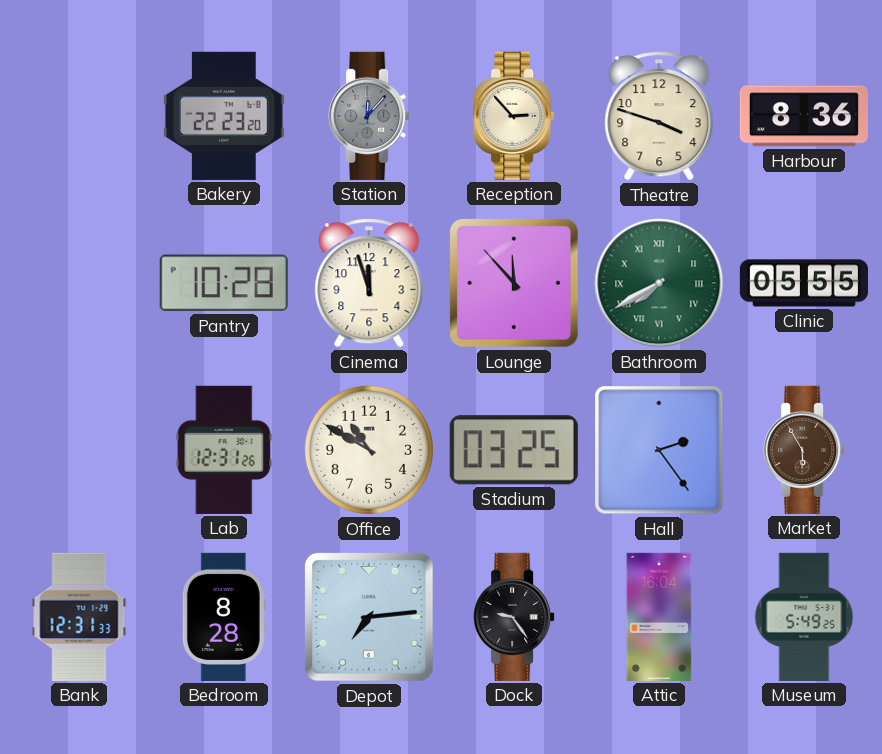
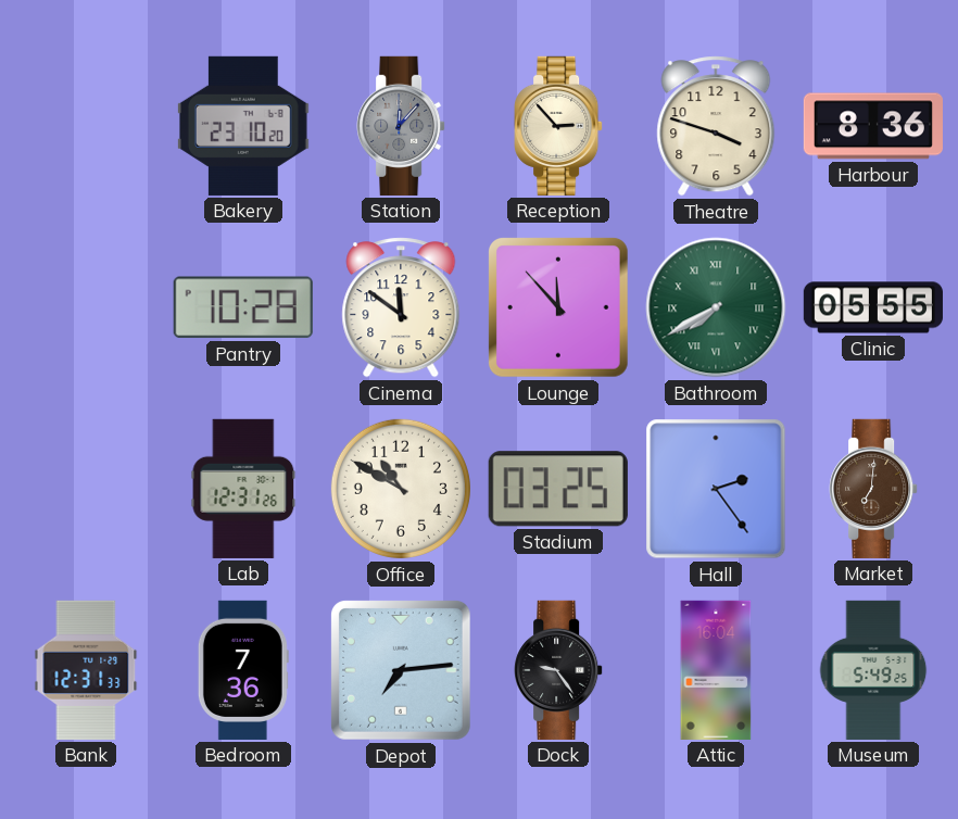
Bakery: 22:23 -> 23:10
Cinema: 11:57 -> 11:51
Market: 5:55 -> 7:01
Bedroom: 8:28 -> 7:36
